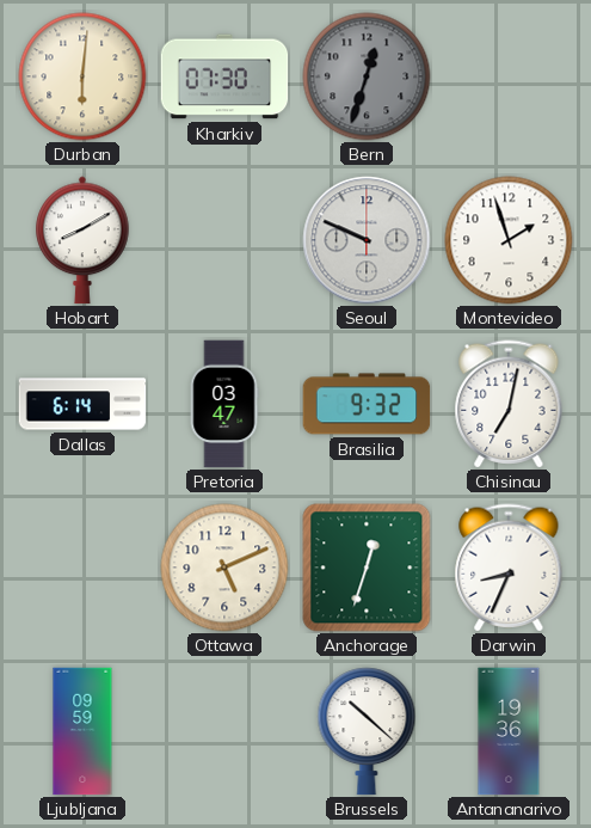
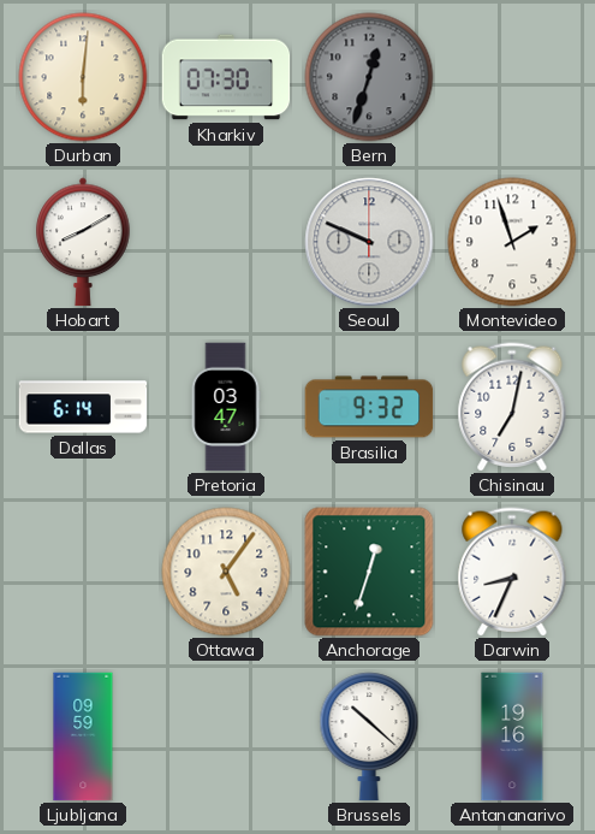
Ottawa: 5:11 -> 5:06
Antananarivo: 19:36 -> 19:16
